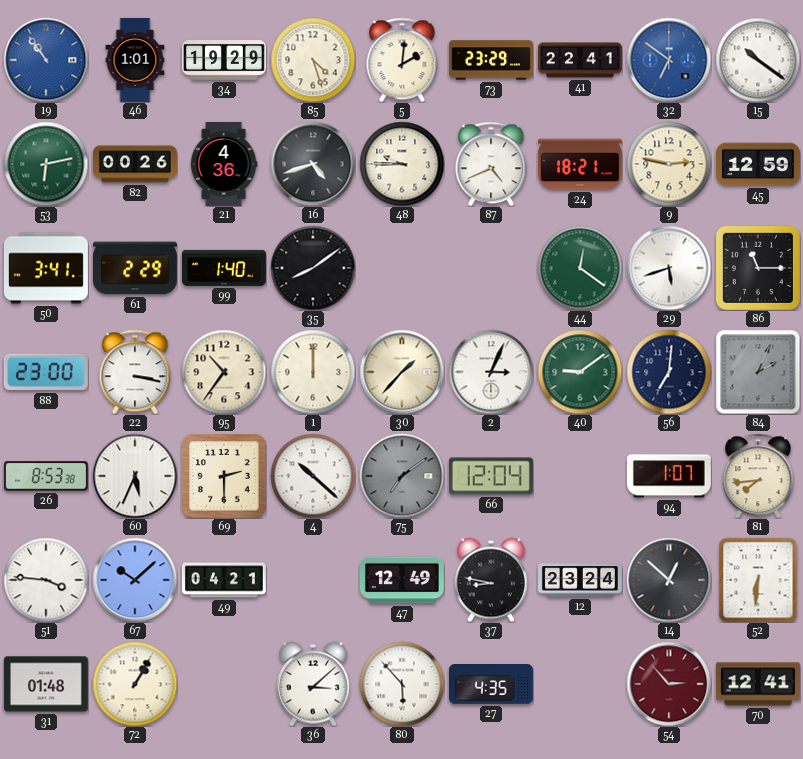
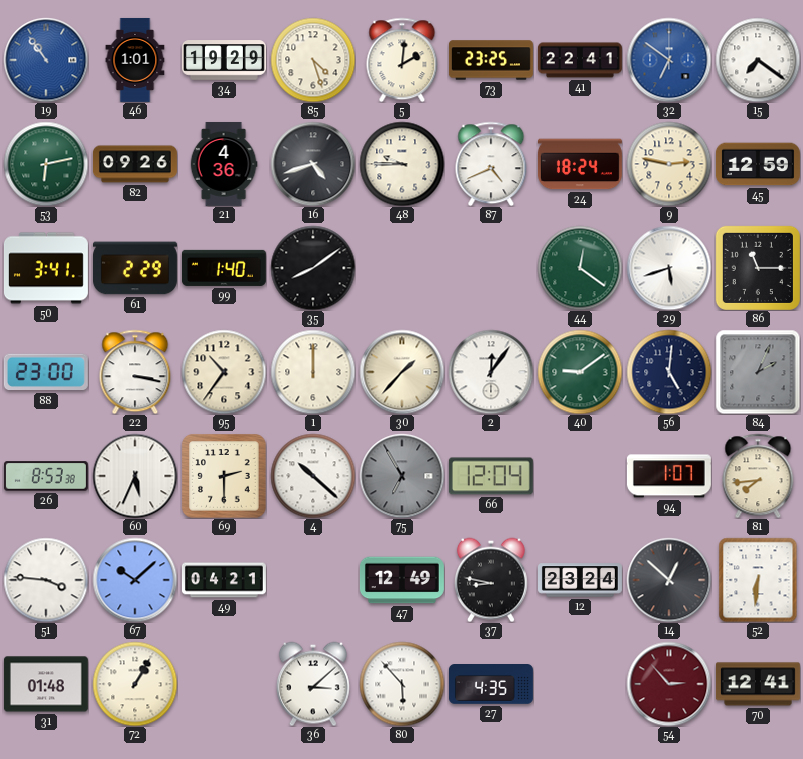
73: 23:29 -> 23:25
15: 10:21 -> 7:21
82: 00:26 -> 09:26
24: 18:21 -> 18:24
2: 3:04 -> 12:06
56: 7:01 -> 5:01
75: 7:09 -> 6:55
